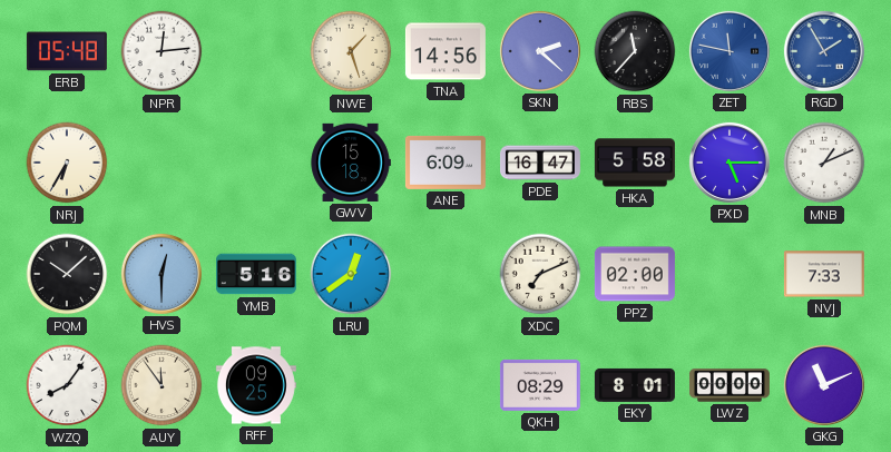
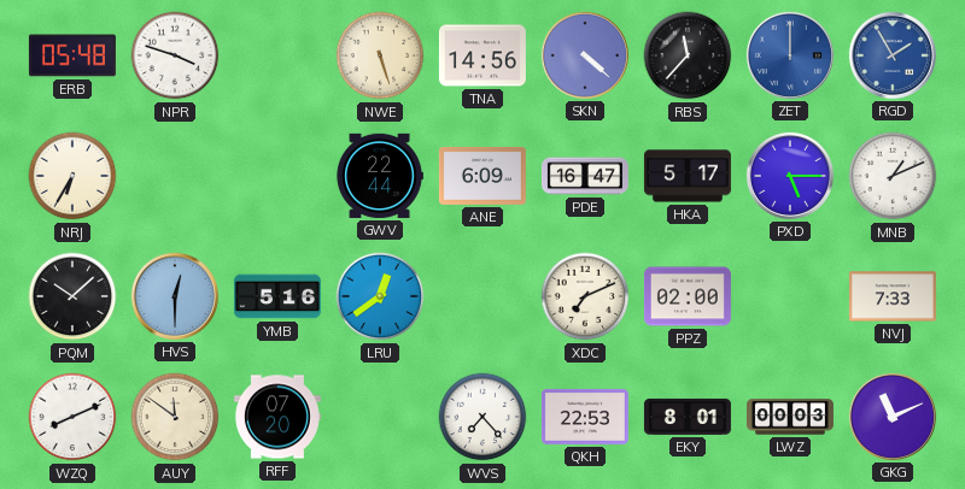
NPR: 12:14 -> 3:48
NWE: 1:27 -> 5:27
SKN: 2:22 -> 4:22
ZET: 11:47 -> 12:00
GWV: 15:18 -> 22:44
HKA: 5:58 -> 5:17
WZQ: 8:06 -> 8:11
AUY: 11:54 -> 11:51
RFF: 09:25 -> 07:20
WVS: none -> 7:23
QKH: 08:29 -> 22:53
LWZ: 00:00 -> 00:03
